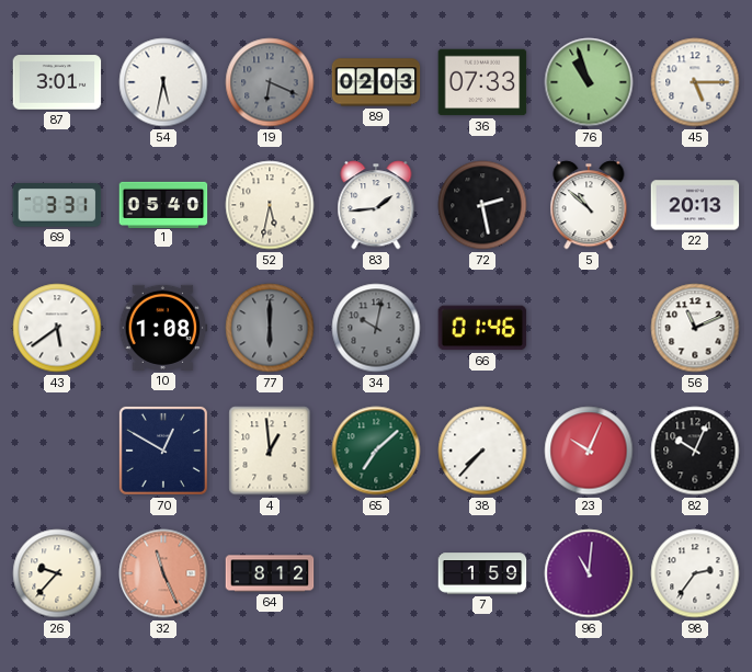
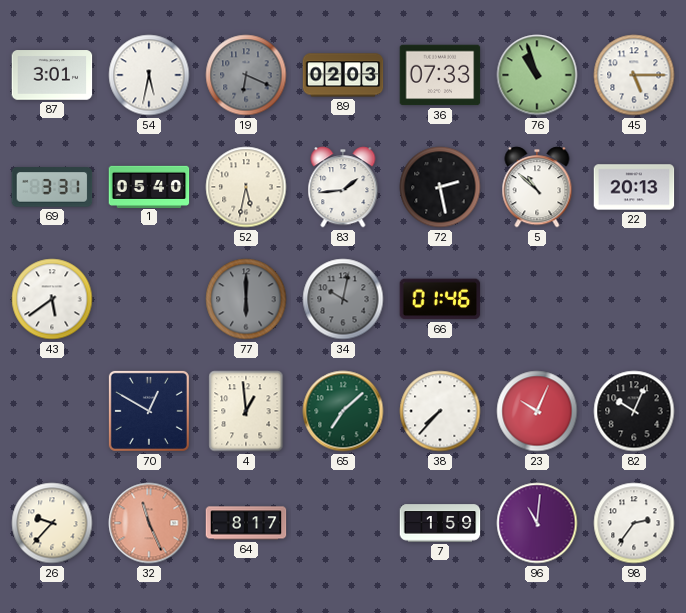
10: 1:08 -> none
56: 11:11 -> none
64: 8:12 -> 8:17
